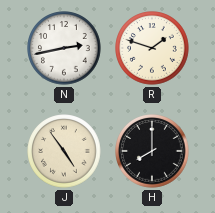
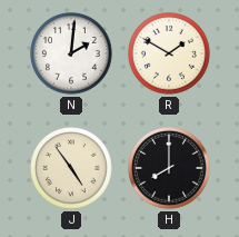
N: 2:43 -> 2:01
R: 1:48 -> 1:50
